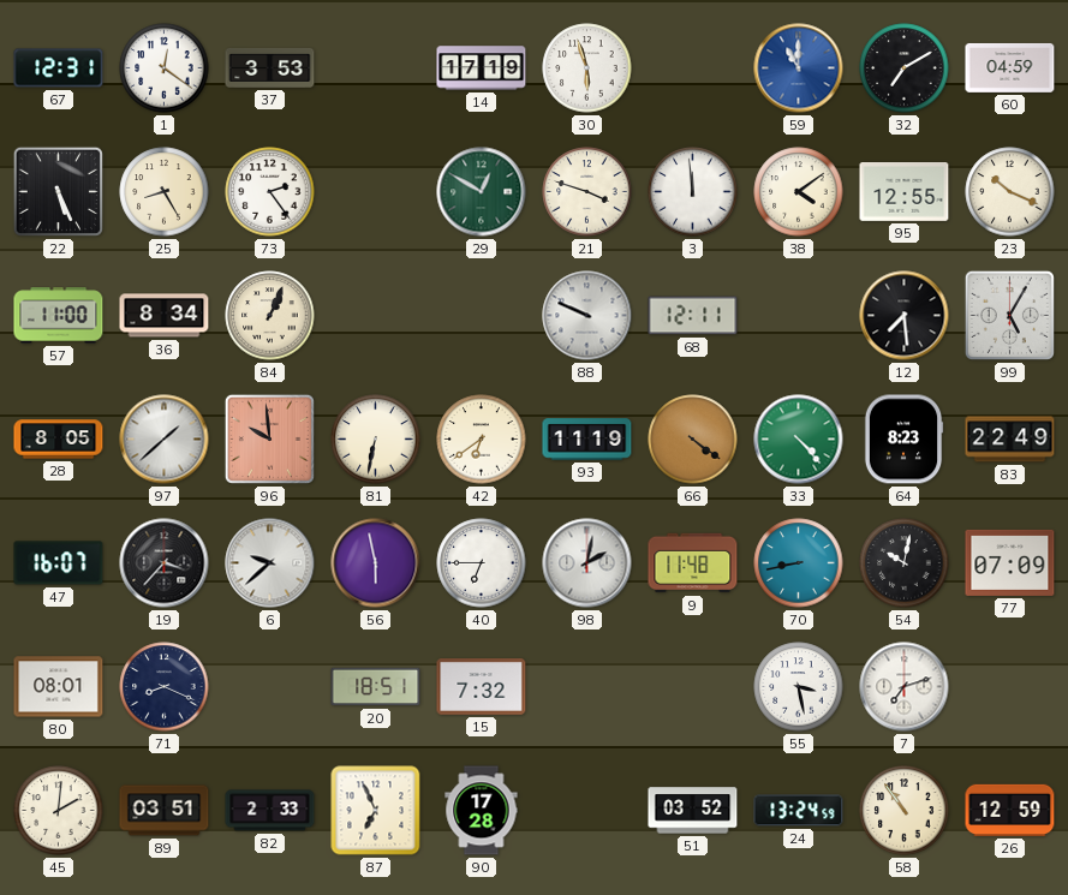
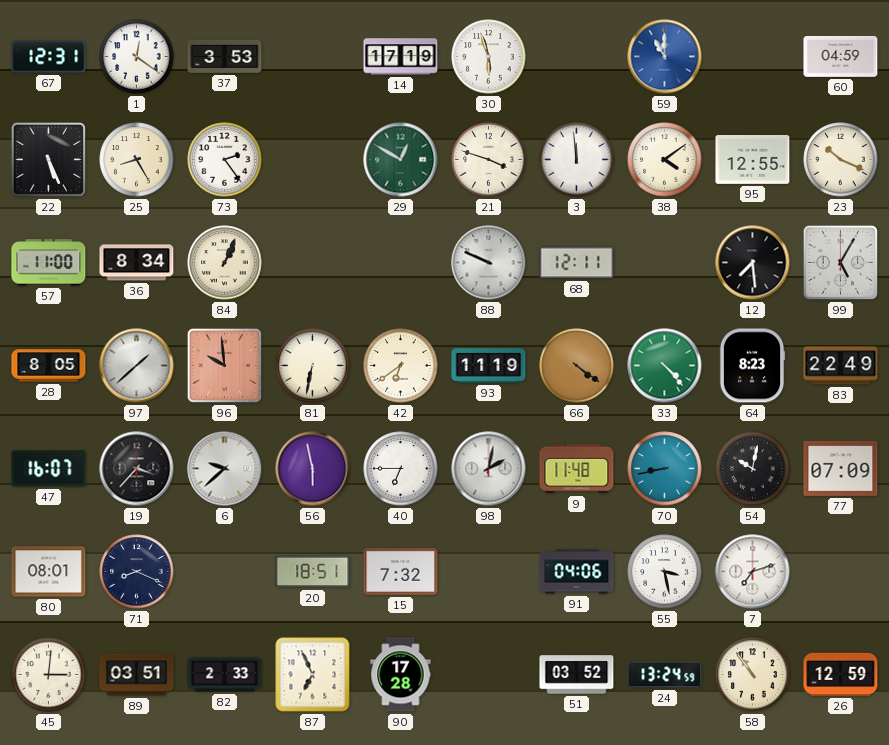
32: 7:10 -> none
91: none -> 04:06
45: 2:01 -> 3:01
